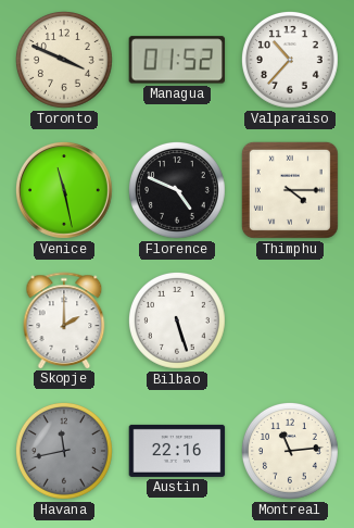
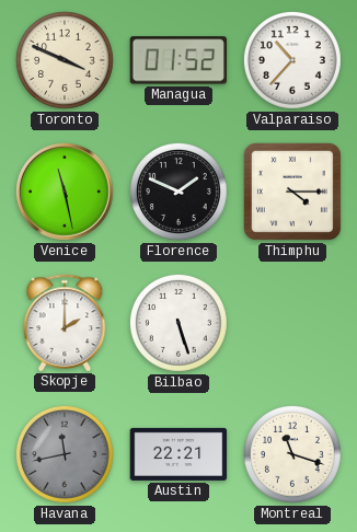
Florence: 4:49 -> 1:49
Austin: 22:16 -> 22:21
Montreal: 11:14 -> 11:18
